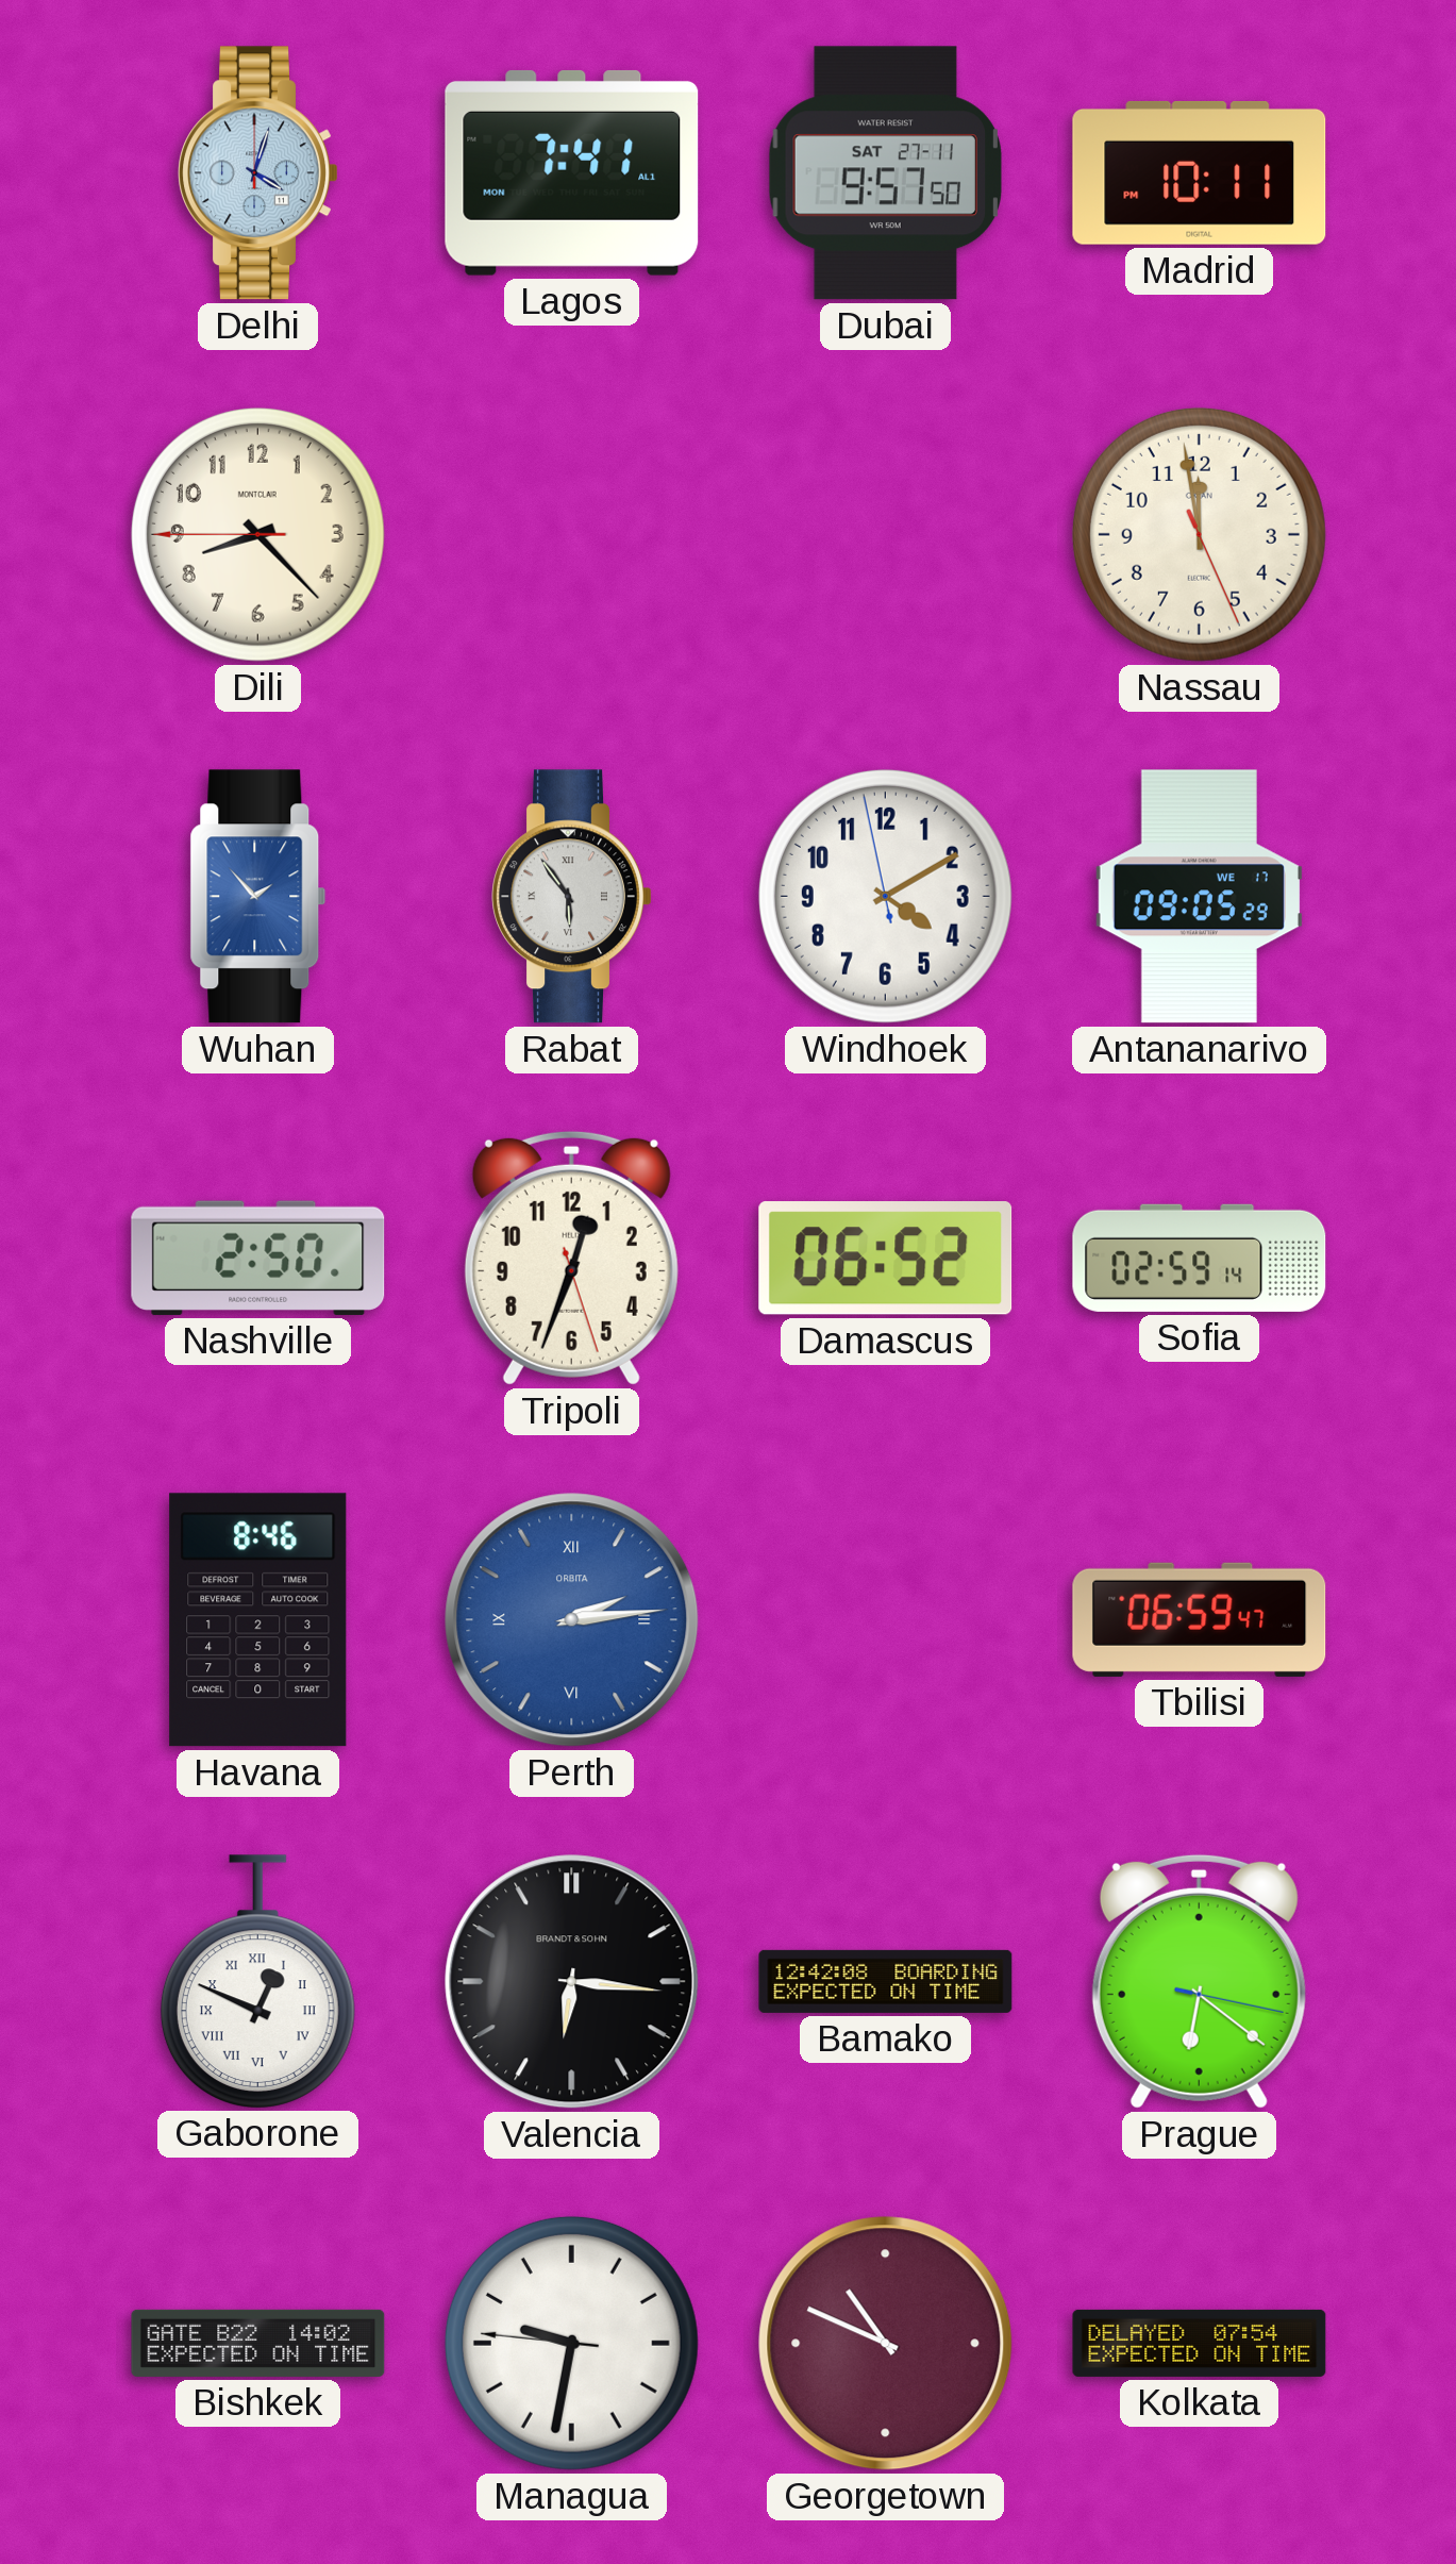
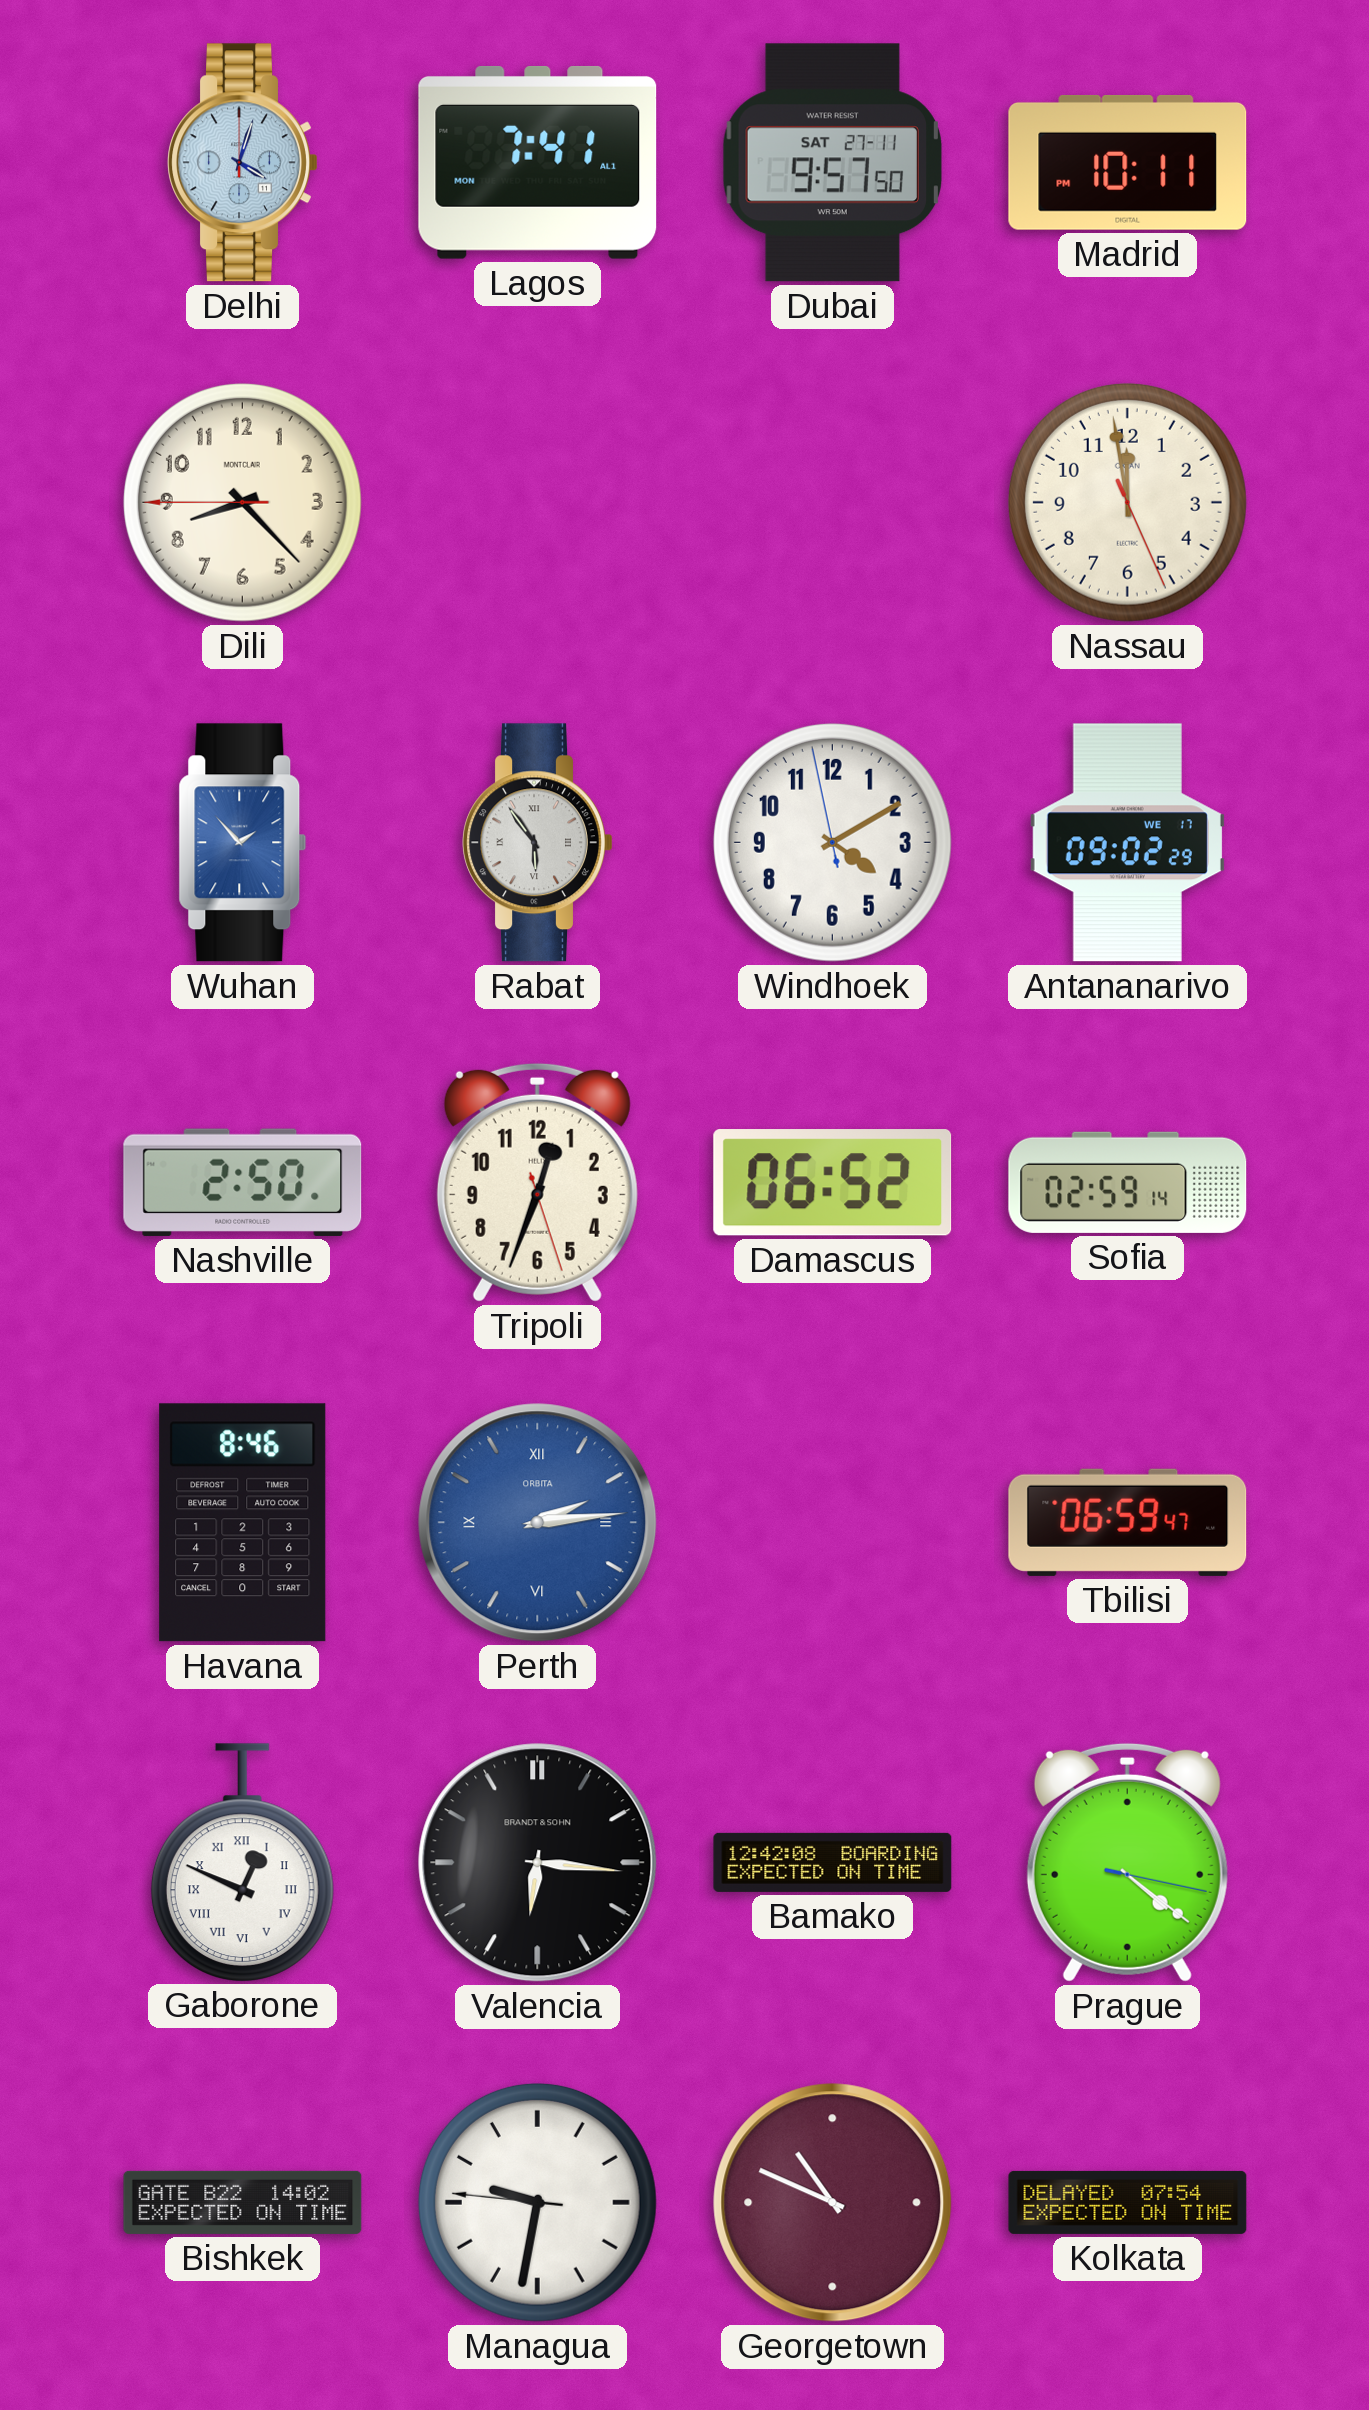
Antananarivo: 09:05 -> 09:02
Prague: 6:21 -> 4:21
